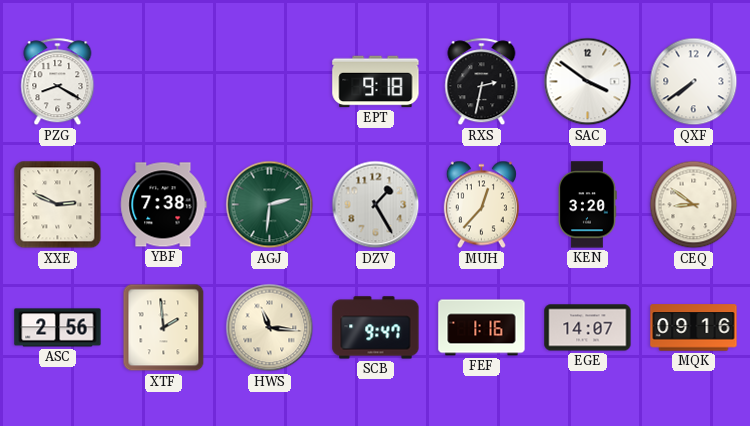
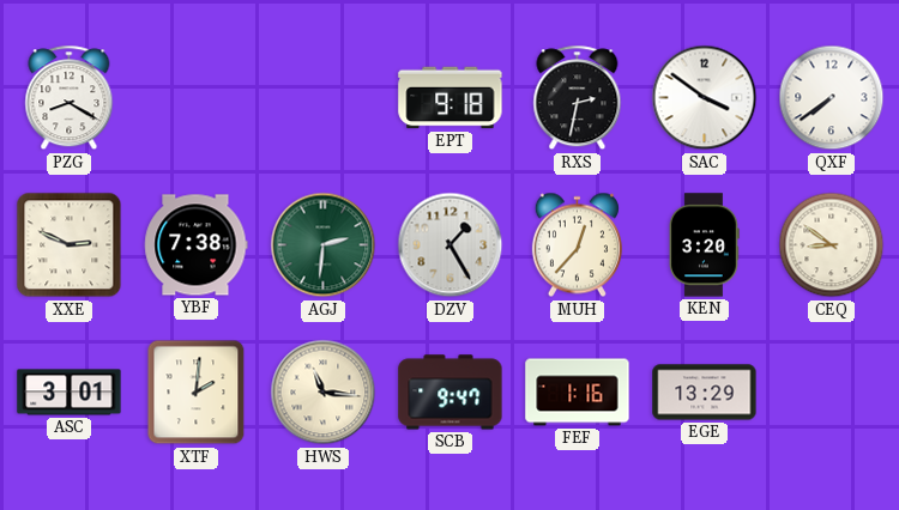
ASC: 2:56 -> 3:01
XTF: 1:59 -> 2:01
EGE: 14:07 -> 13:29
MQK: 09:16 -> none
